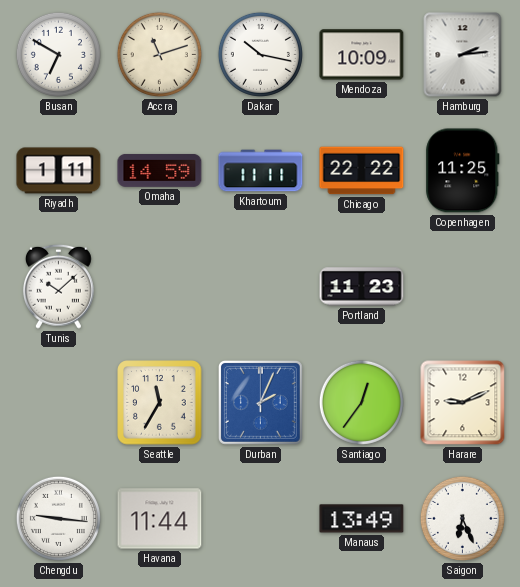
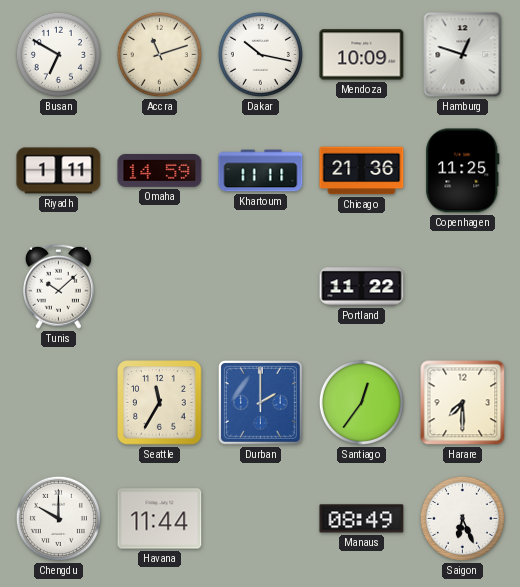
Hamburg: 2:14 -> 12:48
Chicago: 22:22 -> 21:36
Portland: 11:23 -> 11:22
Durban: 2:04 -> 2:00
Harare: 9:11 -> 7:30
Chengdu: 9:16 -> 10:00
Manaus: 13:49 -> 08:49
